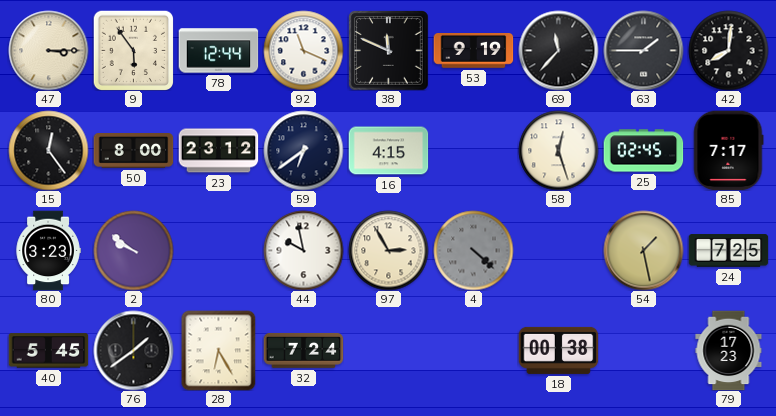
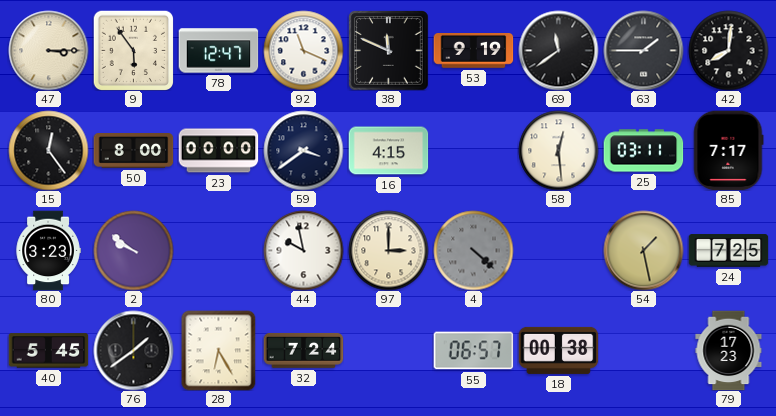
78: 12:44 -> 12:47
69: 11:37 -> 11:39
23: 23:12 -> 00:00
59: 6:39 -> 3:39
58: 12:27 -> 12:29
25: 02:45 -> 03:11
97: 2:55 -> 3:00
55: none -> 06:57
